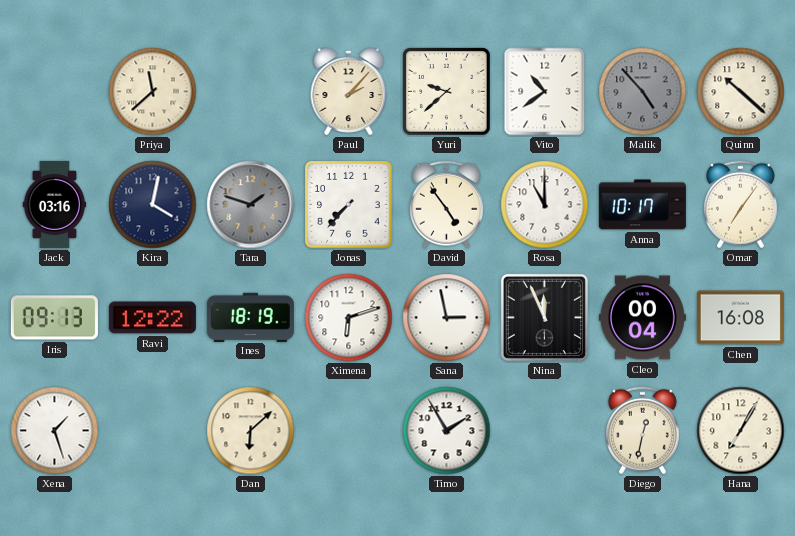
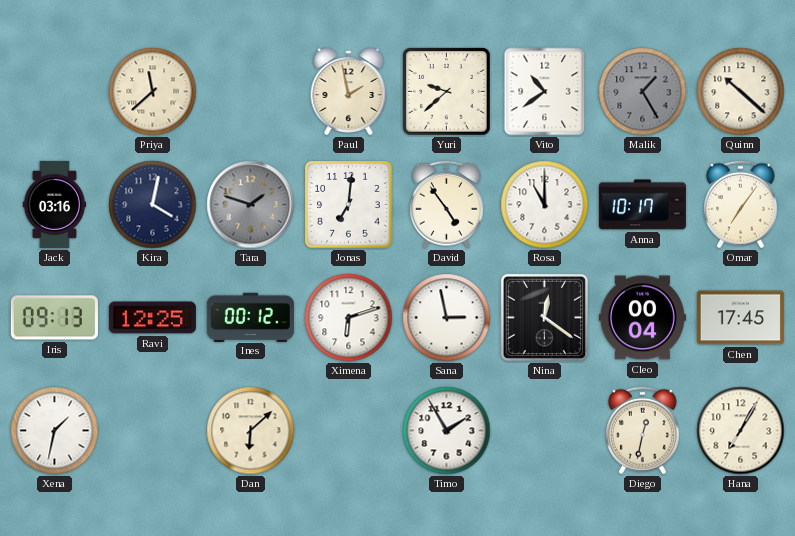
Paul: 2:07 -> 1:58
Malik: 4:53 -> 1:25
Jonas: 7:37 -> 7:01
Ravi: 12:22 -> 12:25
Ines: 18:19 -> 00:12
Nina: 11:56 -> 12:21
Chen: 16:08 -> 17:45
Xena: 1:27 -> 1:32
